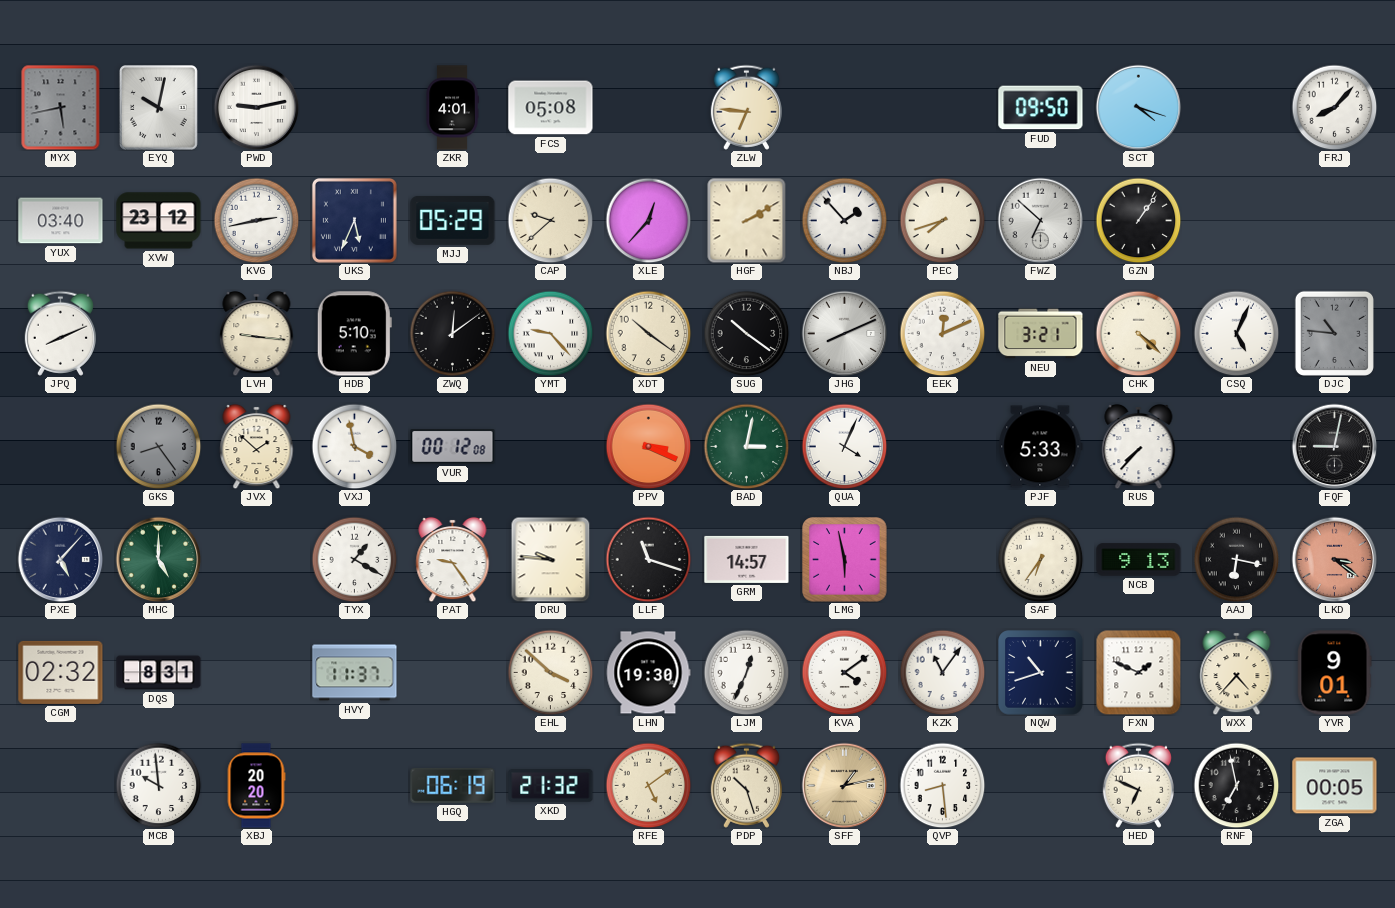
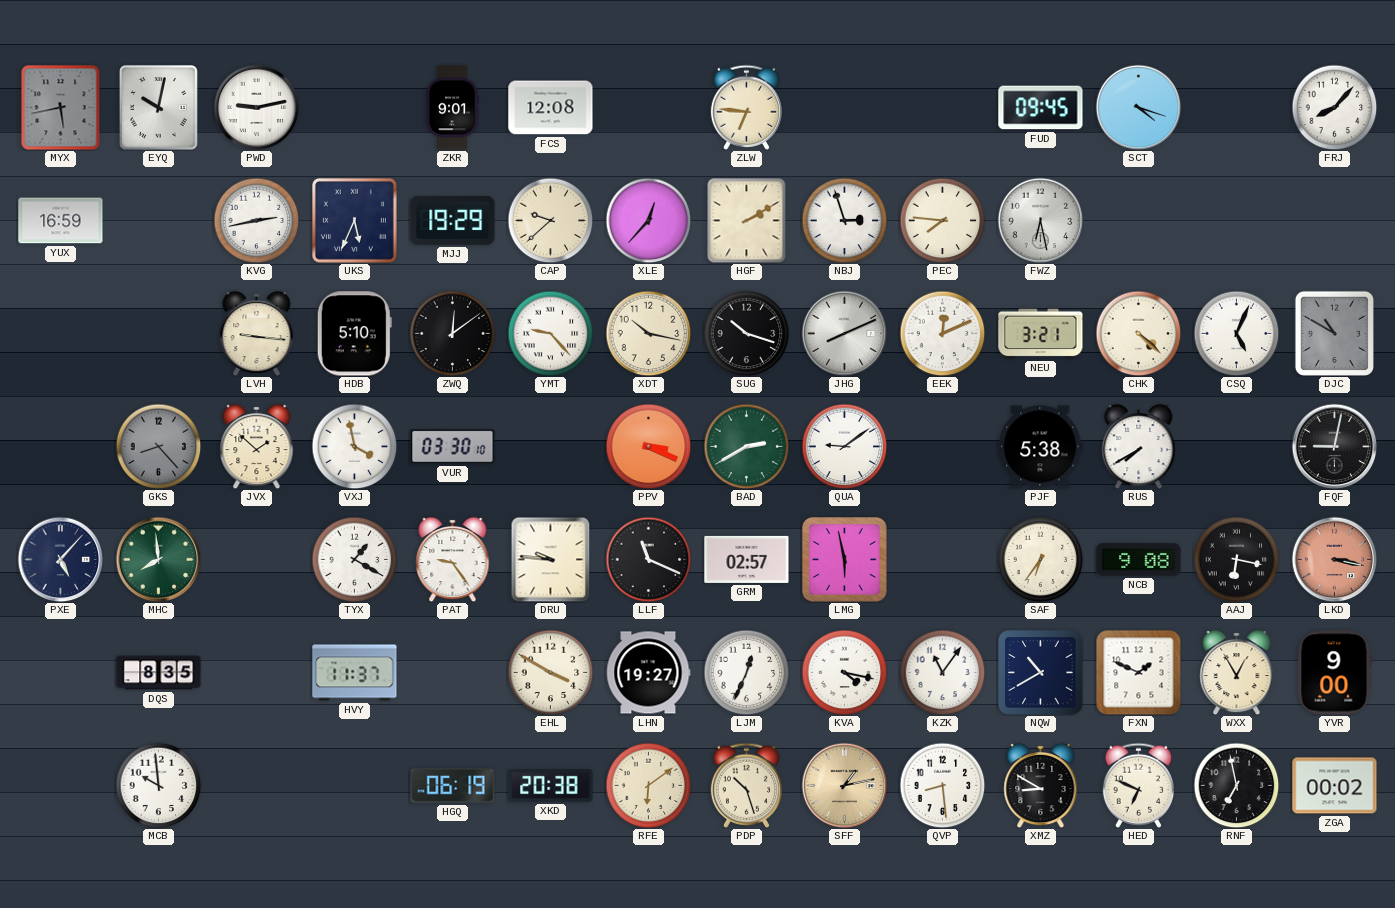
ZKR: 4:01 -> 9:01
FCS: 05:08 -> 12:08
FUD: 09:50 -> 09:45
YUX: 03:40 -> 16:59
XVW: 23:12 -> none
MJJ: 05:29 -> 19:29
NBJ: 1:53 -> 2:57
PEC: 7:42 -> 7:46
FWZ: 6:52 -> 6:28
GZN: 1:06 -> none
JPQ: 8:11 -> none
XDT: 10:21 -> 10:17
SUG: 10:21 -> 10:18
DJC: 10:46 -> 10:50
GKS: 8:24 -> 8:23
VUR: 00:12 -> 03:30
BAD: 3:02 -> 2:40
QUA: 4:04 -> 9:09
PJF: 5:33 -> 5:38
RUS: 7:37 -> 7:40
MHC: 5:00 -> 7:59
LLF: 11:18 -> 11:19
GRM: 14:57 -> 02:57
NCB: 9:13 -> 9:08
LKD: 3:21 -> 3:17
CGM: 02:32 -> none
DQS: 8:31 -> 8:35
EHL: 3:52 -> 3:50
LHN: 19:30 -> 19:27
KVA: 4:09 -> 4:17
NQW: 10:42 -> 10:40
WXX: 4:37 -> 12:55
YVR: 9:01 -> 9:00
XBJ: 20:20 -> none
XKD: 21:32 -> 20:38
RFE: 5:09 -> 6:09
XMZ: none -> 8:50
ZGA: 00:05 -> 00:02
